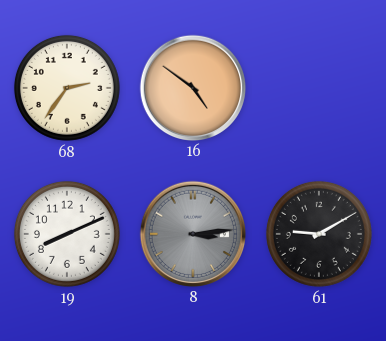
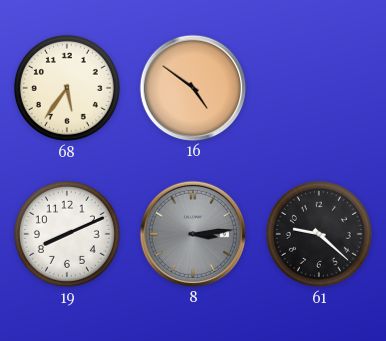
68: 2:36 -> 5:36
61: 9:10 -> 9:22
